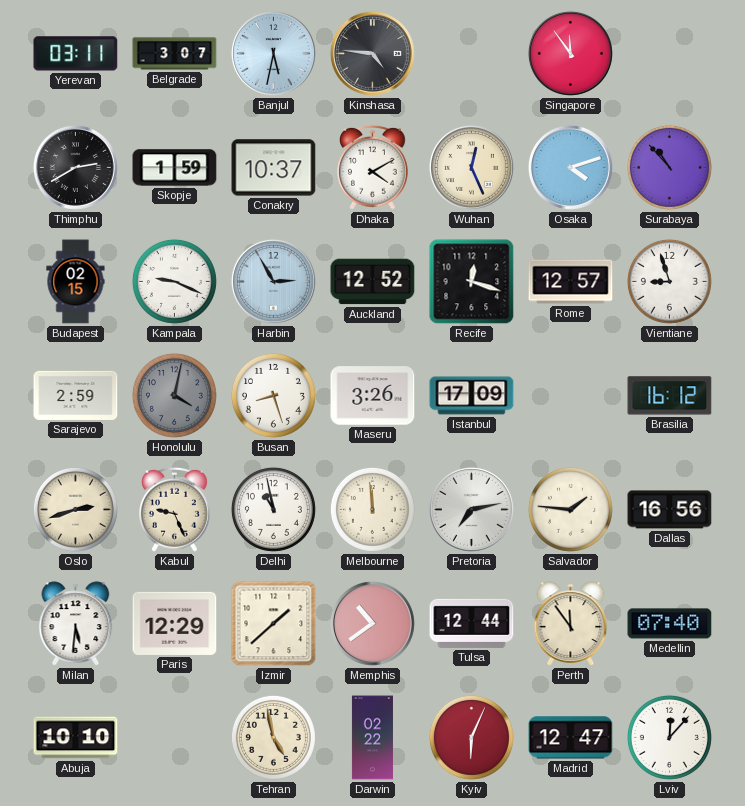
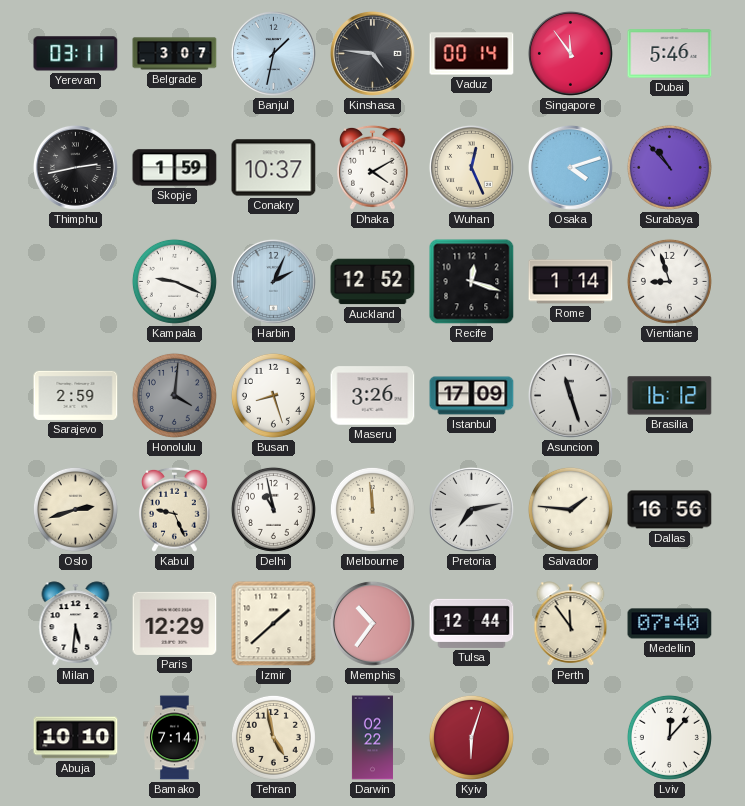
Banjul: 5:32 -> 1:32
Vaduz: none -> 00:14
Dubai: none -> 5:46
Thimphu: 2:40 -> 2:43
Budapest: 02:15 -> none
Harbin: 2:55 -> 2:04
Rome: 12:57 -> 1:14
Honolulu: 4:02 -> 4:01
Asuncion: none -> 11:27
Memphis: 10:39 -> 10:36
Bamako: none -> 7:14
Kyiv: 6:04 -> 6:03
Madrid: 12:47 -> none
